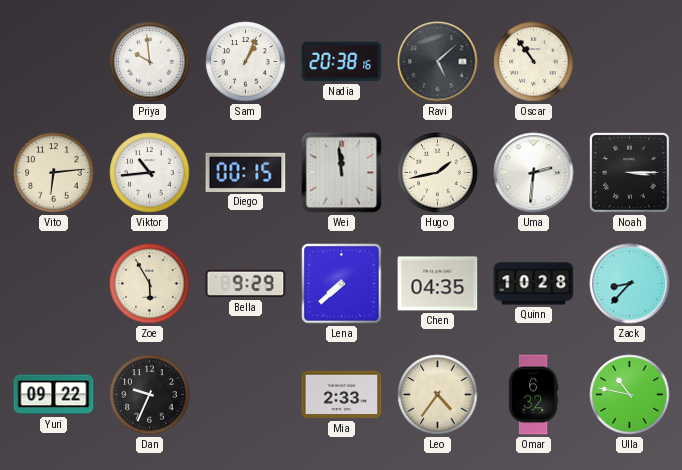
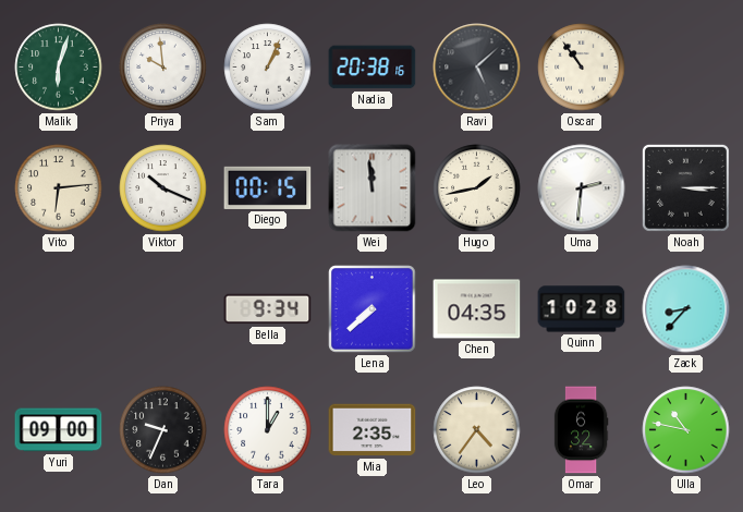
Malik: none -> 6:03
Viktor: 10:44 -> 10:19
Zoe: 5:55 -> none
Bella: 9:29 -> 9:34
Yuri: 09:22 -> 09:00
Tara: none -> 1:00
Mia: 2:33 -> 2:35
